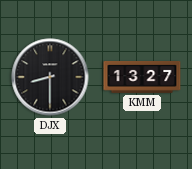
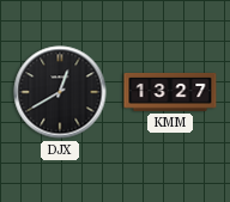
DJX: 8:30 -> 12:40
